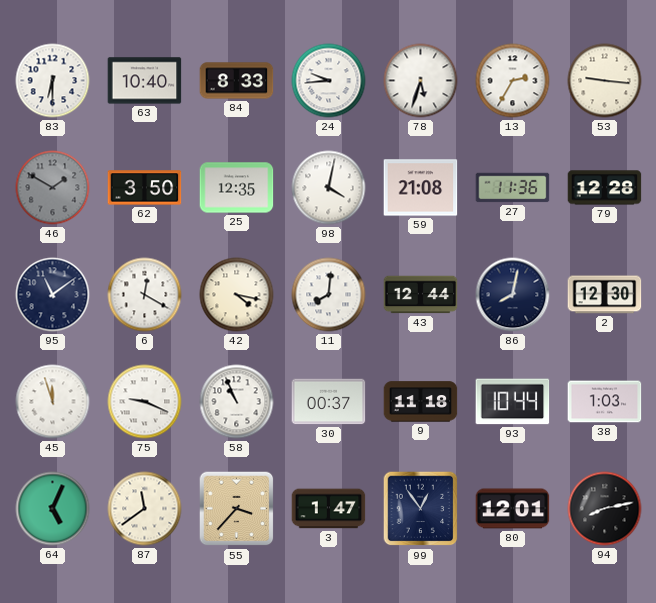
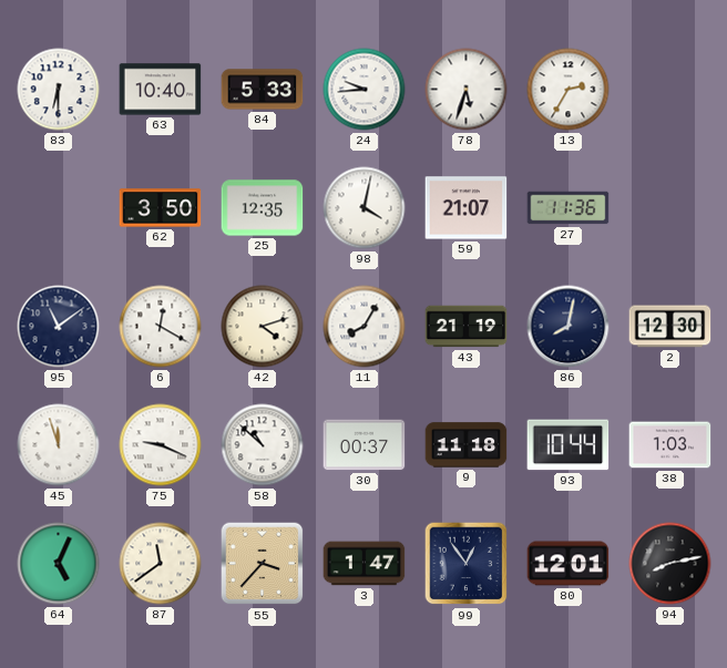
84: 8:33 -> 5:33
53: 9:16 -> none
46: 1:50 -> none
59: 21:08 -> 21:07
79: 12:28 -> none
42: 4:17 -> 4:12
11: 8:01 -> 8:05
43: 12:44 -> 21:19
58: 10:56 -> 10:52
